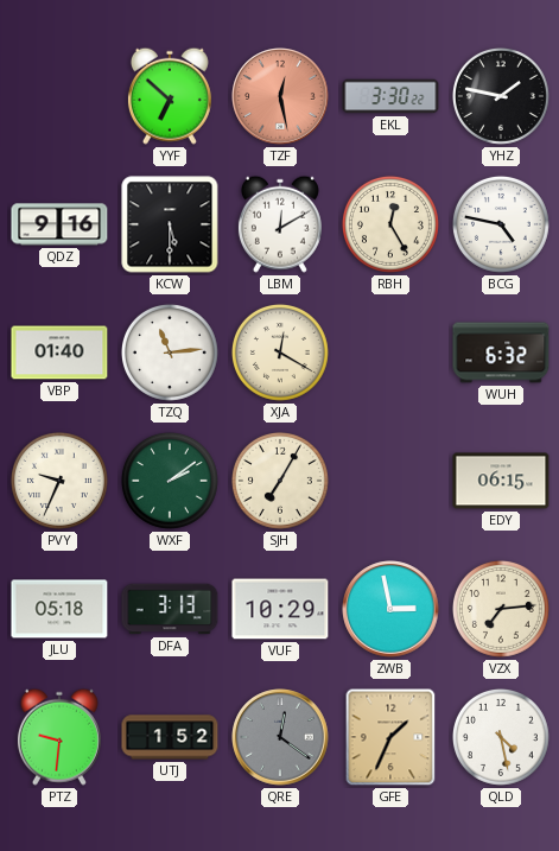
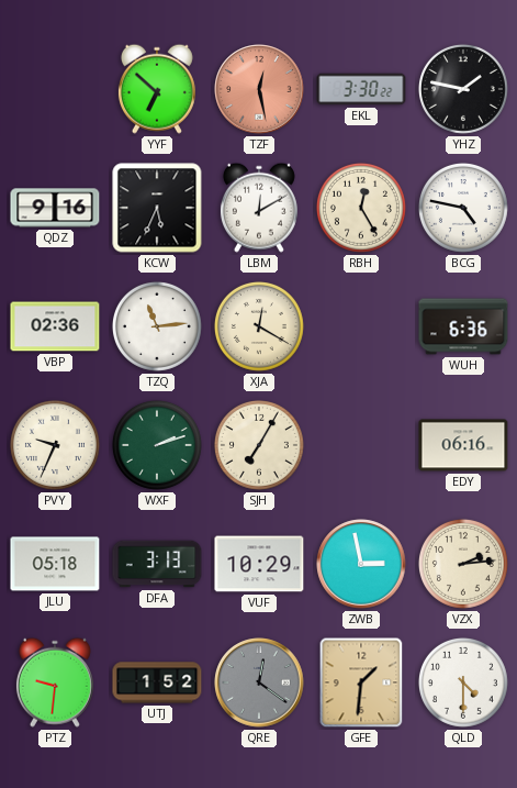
KCW: 5:30 -> 5:34
VBP: 01:40 -> 02:36
WUH: 6:32 -> 6:36
WXF: 2:09 -> 2:12
EDY: 06:15 -> 06:16
VZX: 7:14 -> 2:14
GFE: 1:34 -> 1:31
QLD: 4:28 -> 4:30
